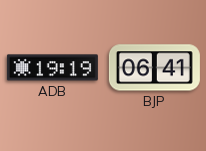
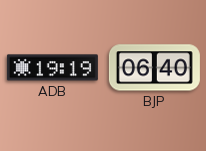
BJP: 06:41 -> 06:40
